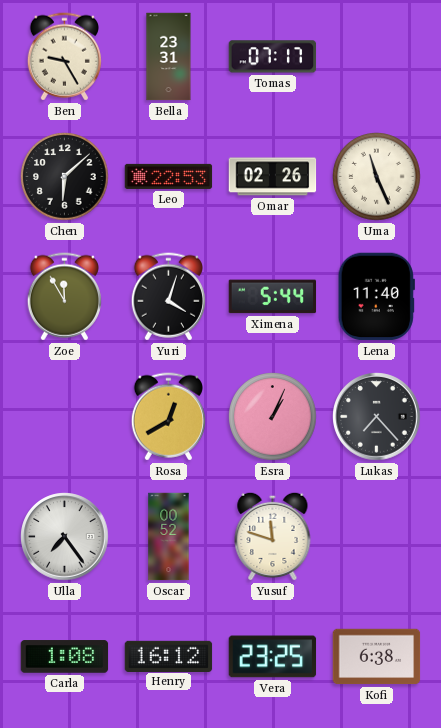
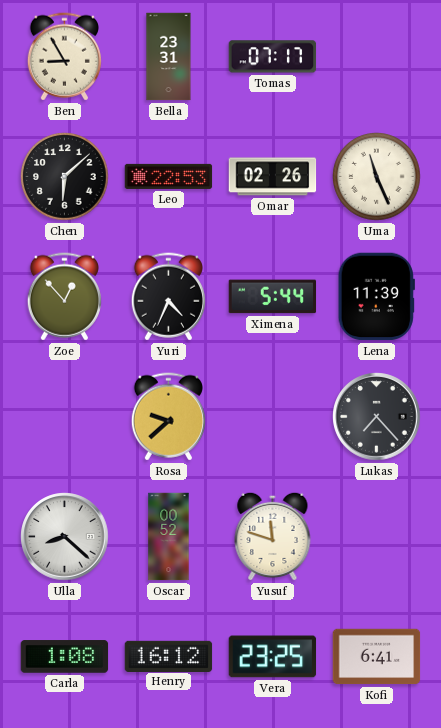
Ben: 9:25 -> 8:55
Zoe: 11:55 -> 12:53
Yuri: 4:03 -> 4:34
Lena: 11:40 -> 11:39
Rosa: 12:40 -> 9:38
Esra: 1:04 -> none
Ulla: 7:24 -> 8:22
Kofi: 6:38 -> 6:41
